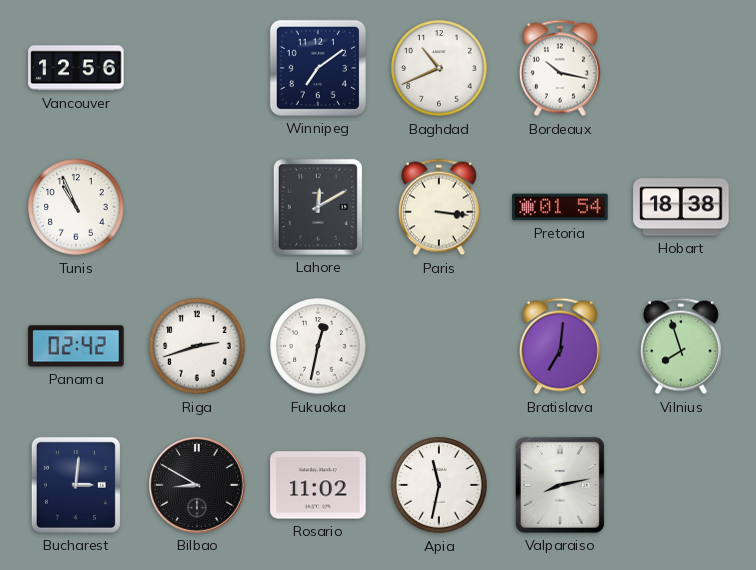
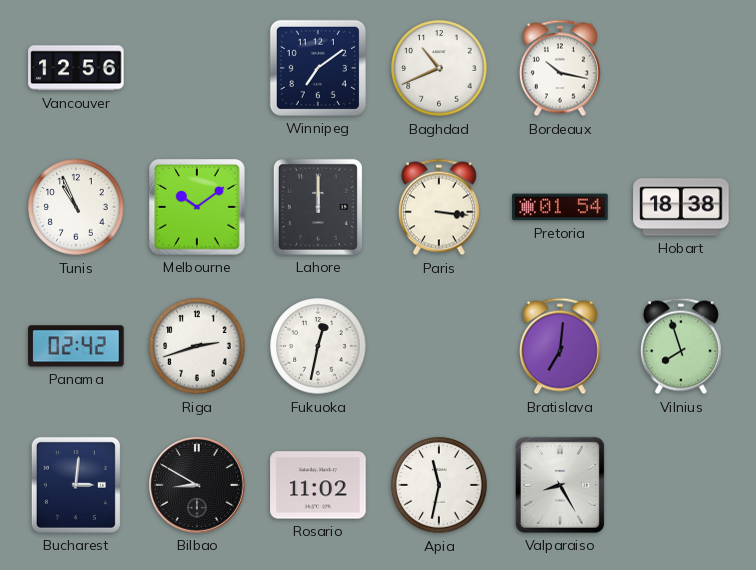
Melbourne: none -> 10:09
Lahore: 12:10 -> 12:00
Valparaiso: 8:13 -> 8:25
